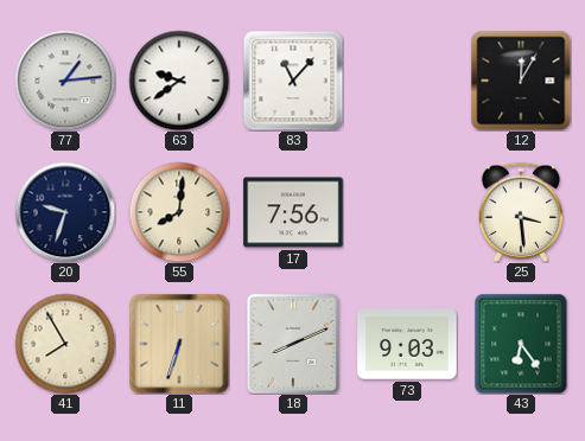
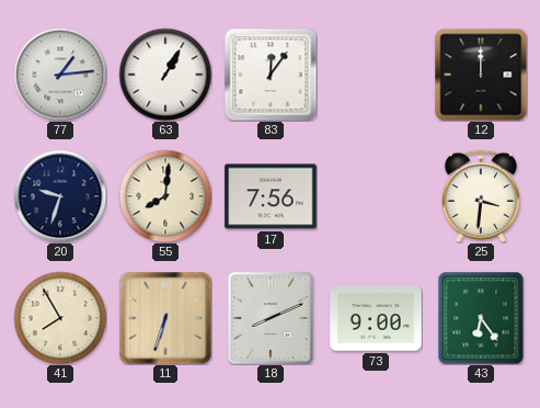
63: 9:39 -> 1:05
83: 11:07 -> 12:06
12: 12:05 -> 12:00
25: 3:29 -> 3:31
73: 9:03 -> 9:00
